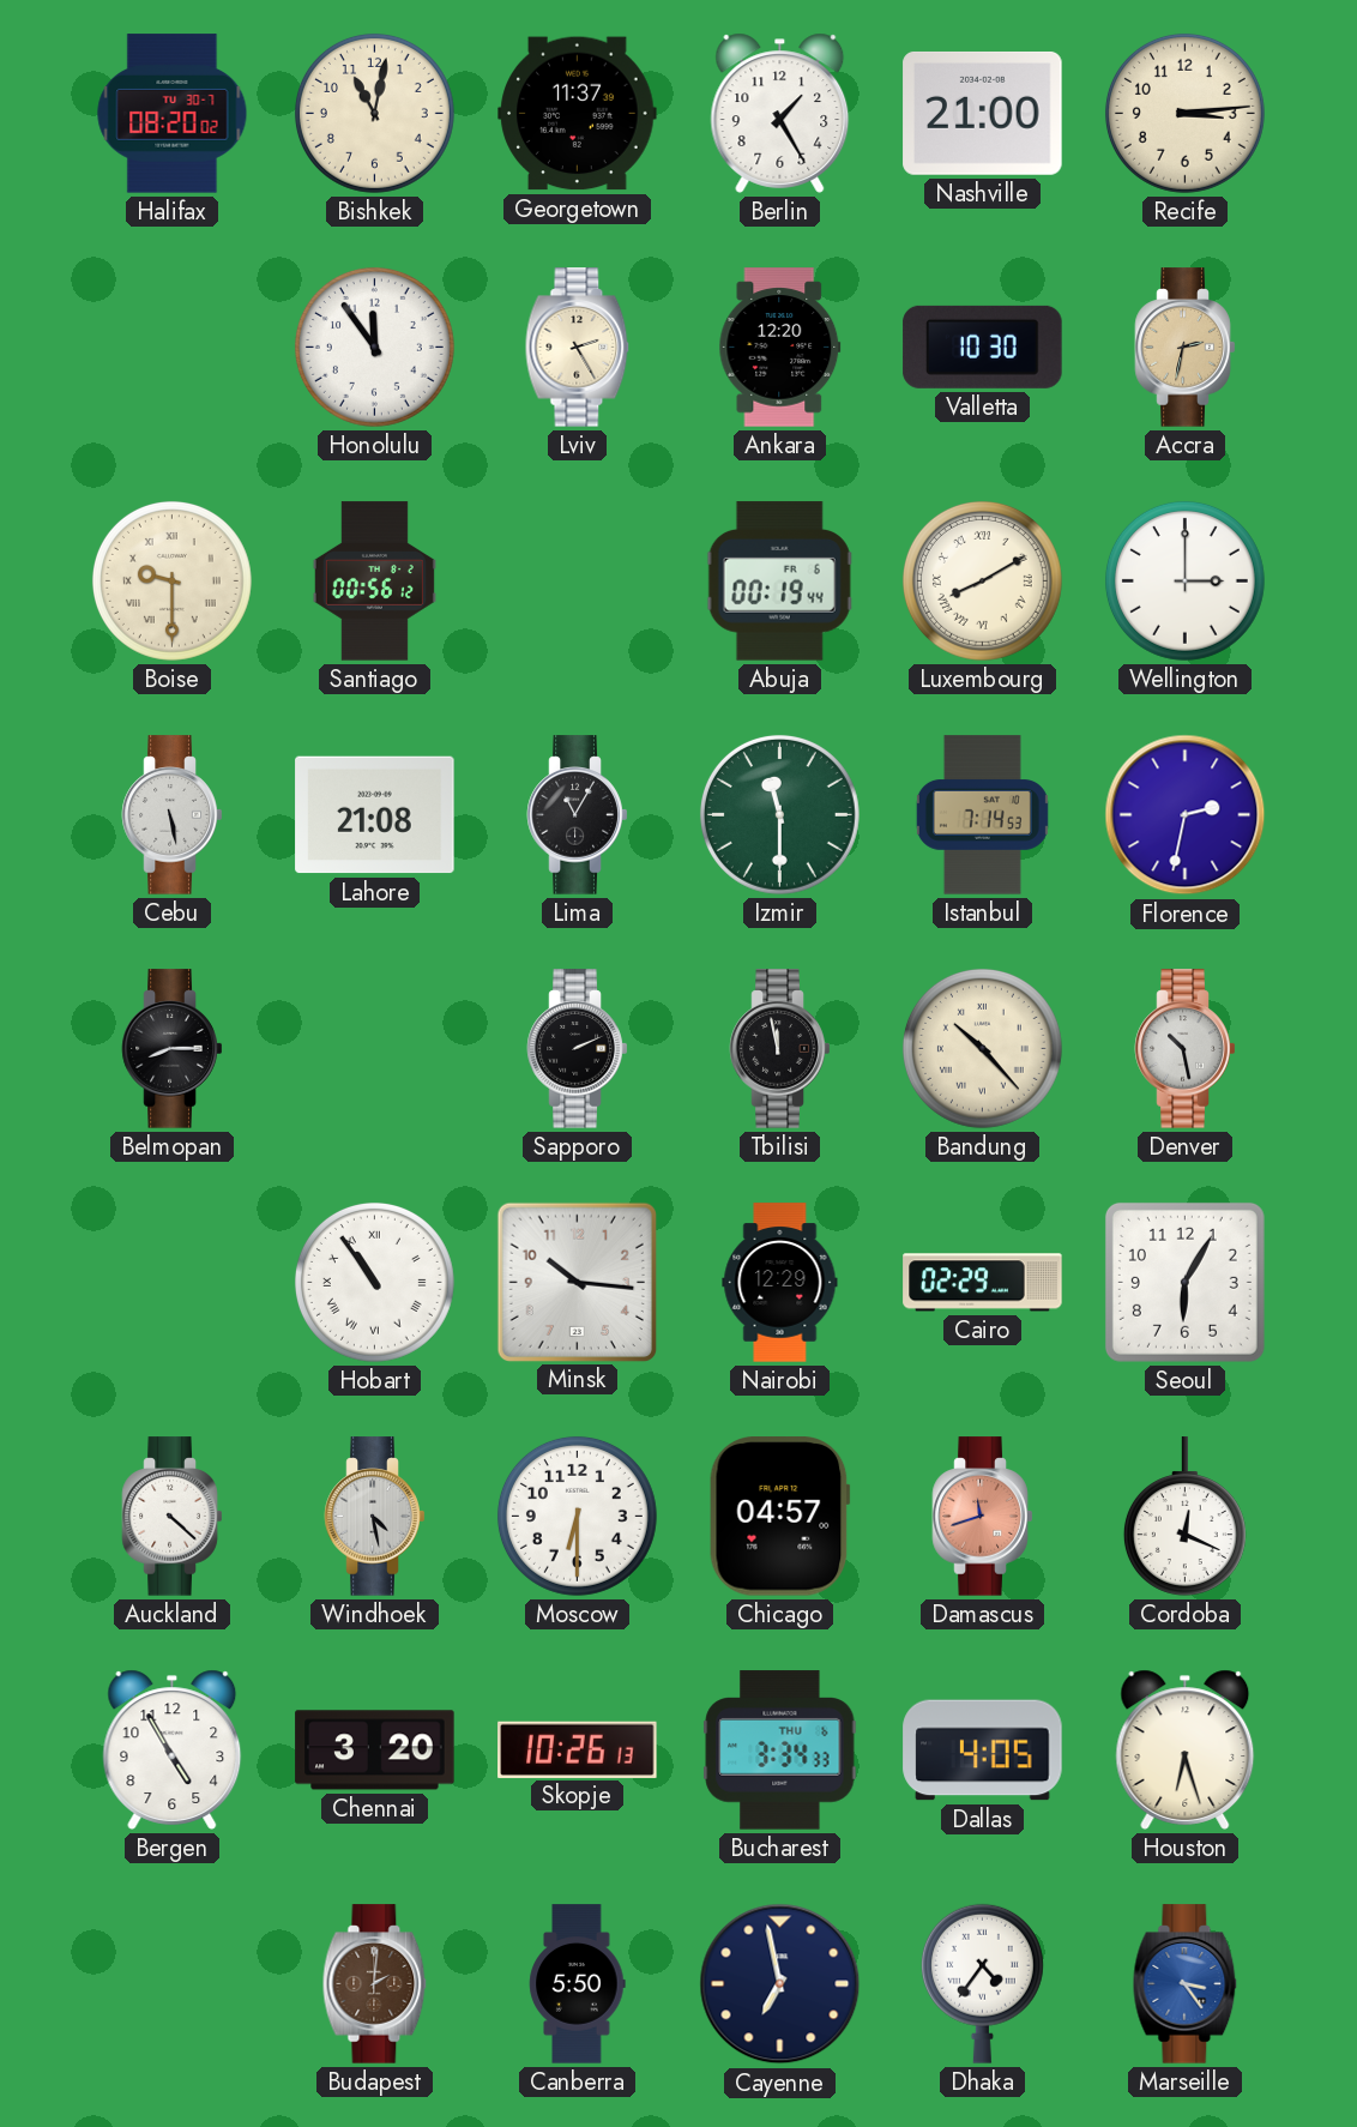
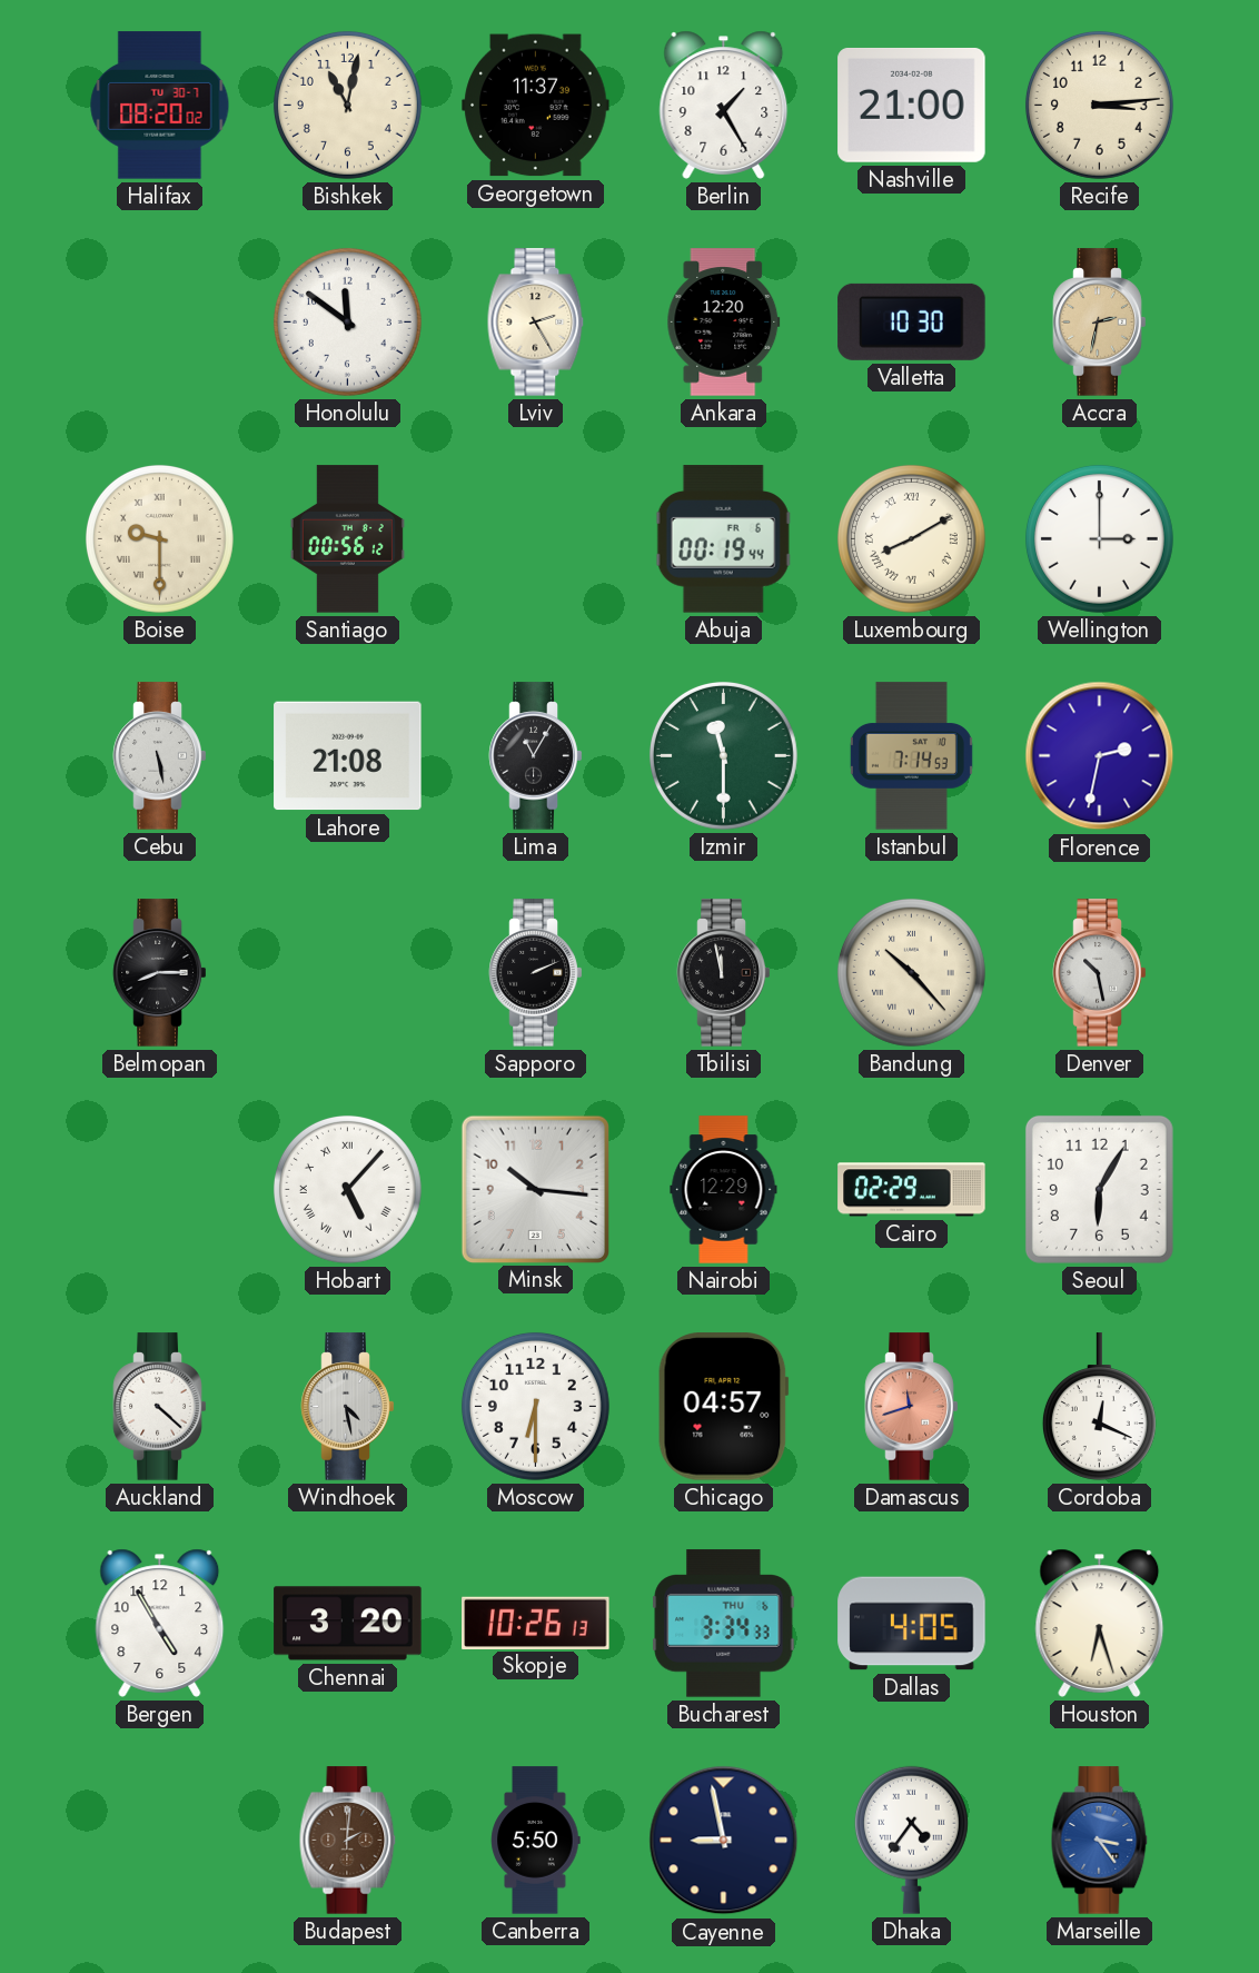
Honolulu: 11:54 -> 11:51
Hobart: 10:54 -> 5:07
Cayenne: 6:58 -> 8:58
